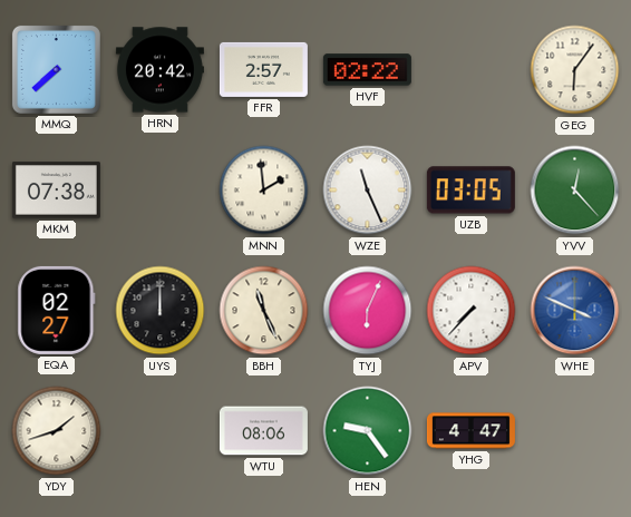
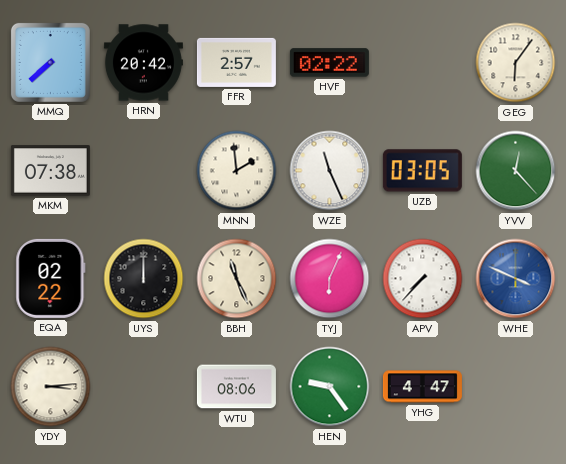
EQA: 02:27 -> 02:22
YDY: 1:42 -> 3:14
